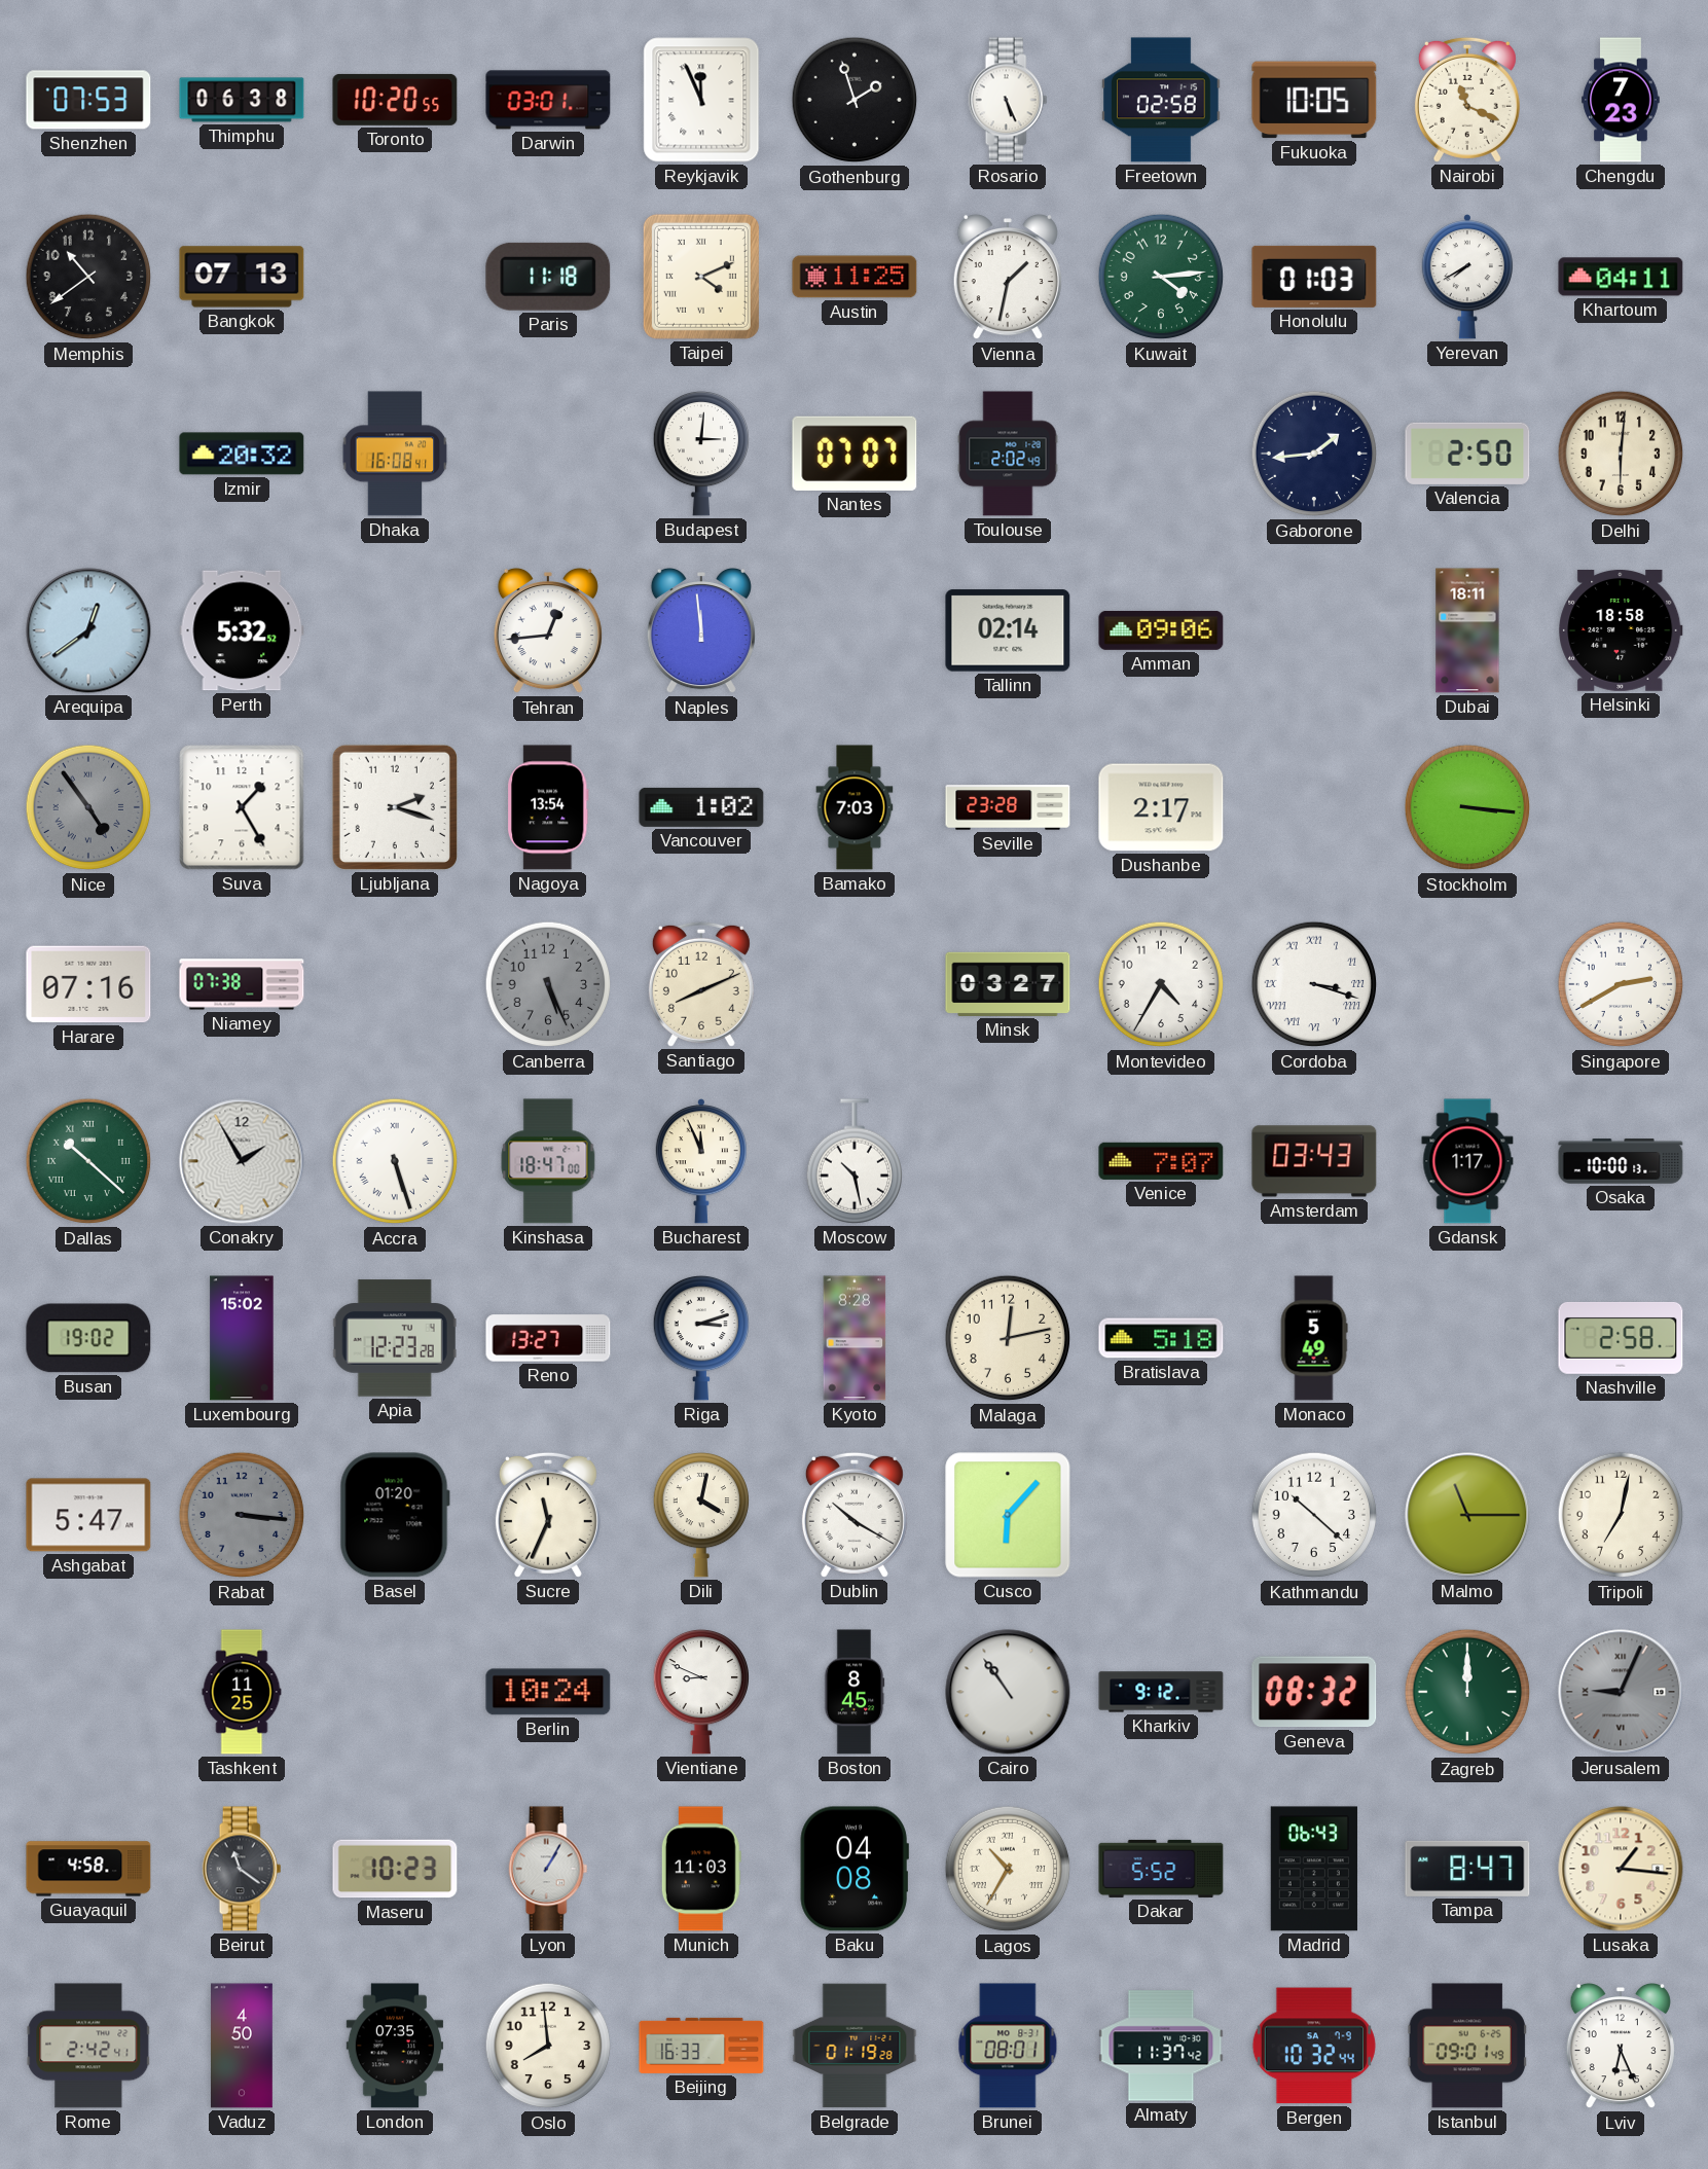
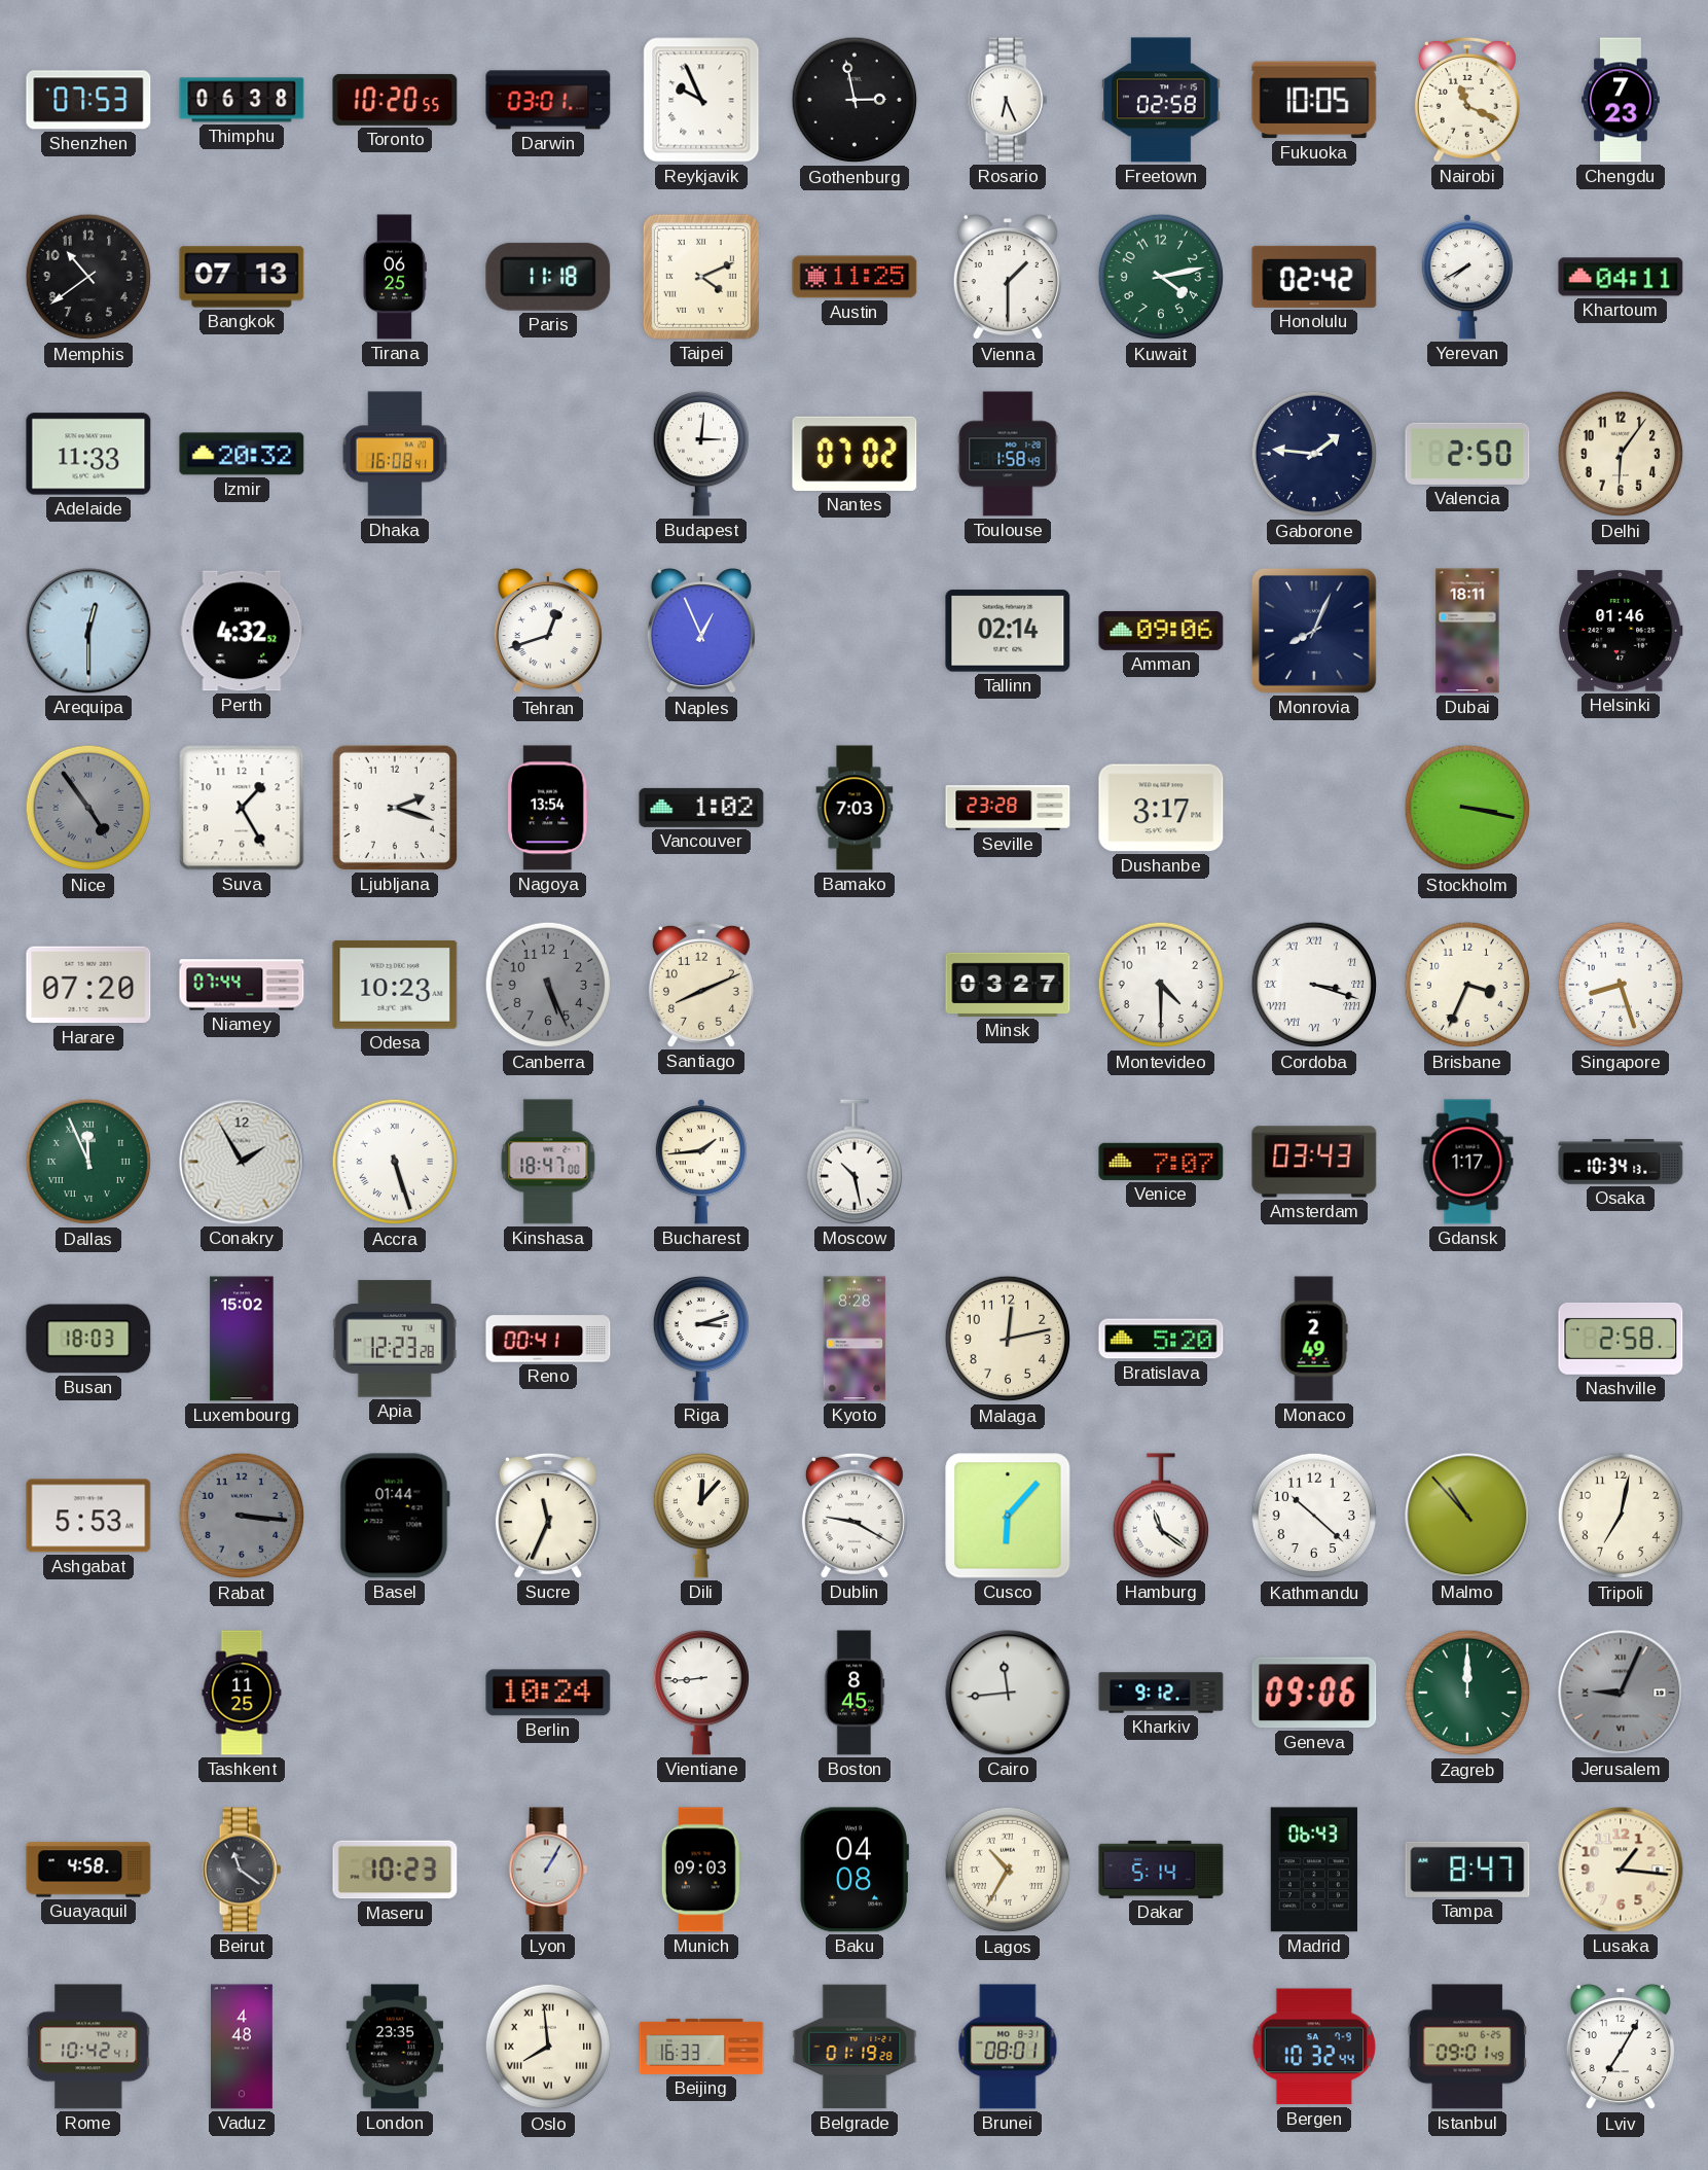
Reykjavik: 11:56 -> 9:56
Gothenburg: 1:57 -> 2:58
Rosario: 5:26 -> 6:26
Tirana: none -> 06:25
Vienna: 1:32 -> 1:30
Kuwait: 4:14 -> 4:13
Honolulu: 01:03 -> 02:42
Adelaide: none -> 11:33
Nantes: 07:07 -> 07:02
Toulouse: 2:02 -> 1:58
Gaborone: 1:44 -> 1:46
Delhi: 6:01 -> 6:06
Arequipa: 12:39 -> 12:30
Perth: 5:32 -> 4:32
Tehran: 12:44 -> 12:42
Naples: 11:59 -> 12:56
Monrovia: none -> 8:04
Helsinki: 18:58 -> 01:46
Dushanbe: 2:17 -> 3:17
Stockholm: 3:16 -> 3:17
Harare: 07:16 -> 07:20
Niamey: 07:38 -> 07:44
Odesa: none -> 10:23
Montevideo: 4:35 -> 4:30
Brisbane: none -> 3:34
Singapore: 2:40 -> 8:27
Dallas: 10:22 -> 11:56
Bucharest: 11:56 -> 1:44
Osaka: 10:00 -> 10:34
Busan: 19:02 -> 18:03
Reno: 13:27 -> 00:41
Bratislava: 5:18 -> 5:20
Monaco: 5:49 -> 2:49
Ashgabat: 5:47 -> 5:53
Basel: 01:20 -> 01:44
Dili: 4:02 -> 12:07
Dublin: 10:20 -> 9:20
Hamburg: none -> 11:21
Malmo: 11:15 -> 10:53
Vientiane: 8:49 -> 8:44
Cairo: 10:54 -> 11:44
Geneva: 08:32 -> 09:06
Munich: 11:03 -> 09:03
Dakar: 5:52 -> 5:14
Rome: 2:42 -> 10:42
Vaduz: 4:50 -> 4:48
London: 07:35 -> 23:35
Oslo numerals: Arabic -> Roman
Almaty: 11:37 -> none
Lviv: 6:26 -> 7:05
